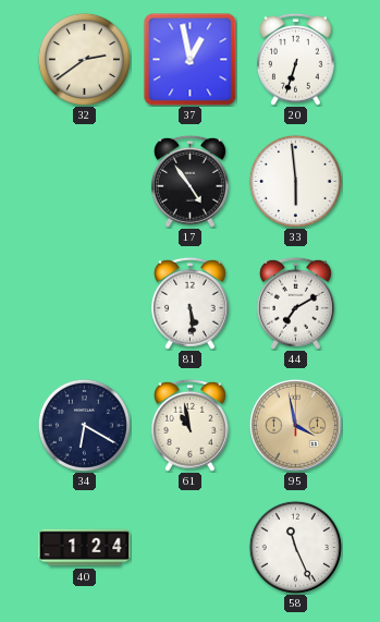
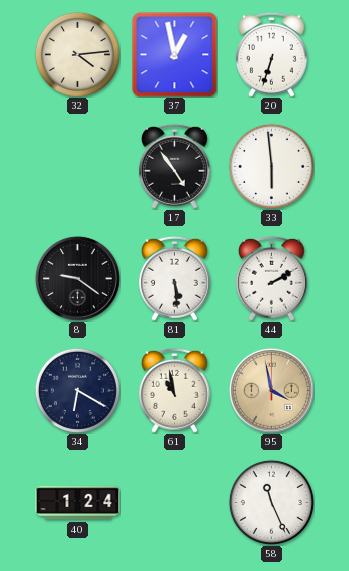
32: 2:39 -> 4:14
8: none -> 9:21
44: 7:10 -> 2:10
